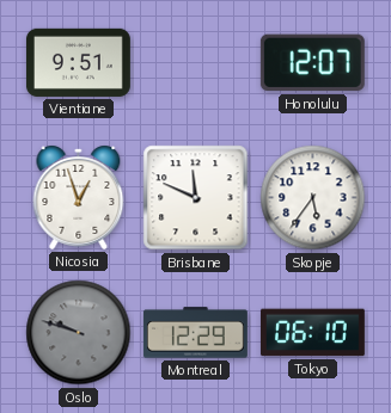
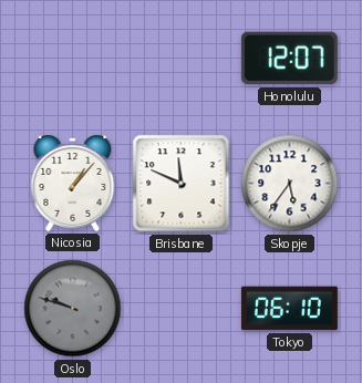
Vientiane: 9:51 -> none
Nicosia: 12:57 -> 1:07
Montreal: 12:29 -> none
